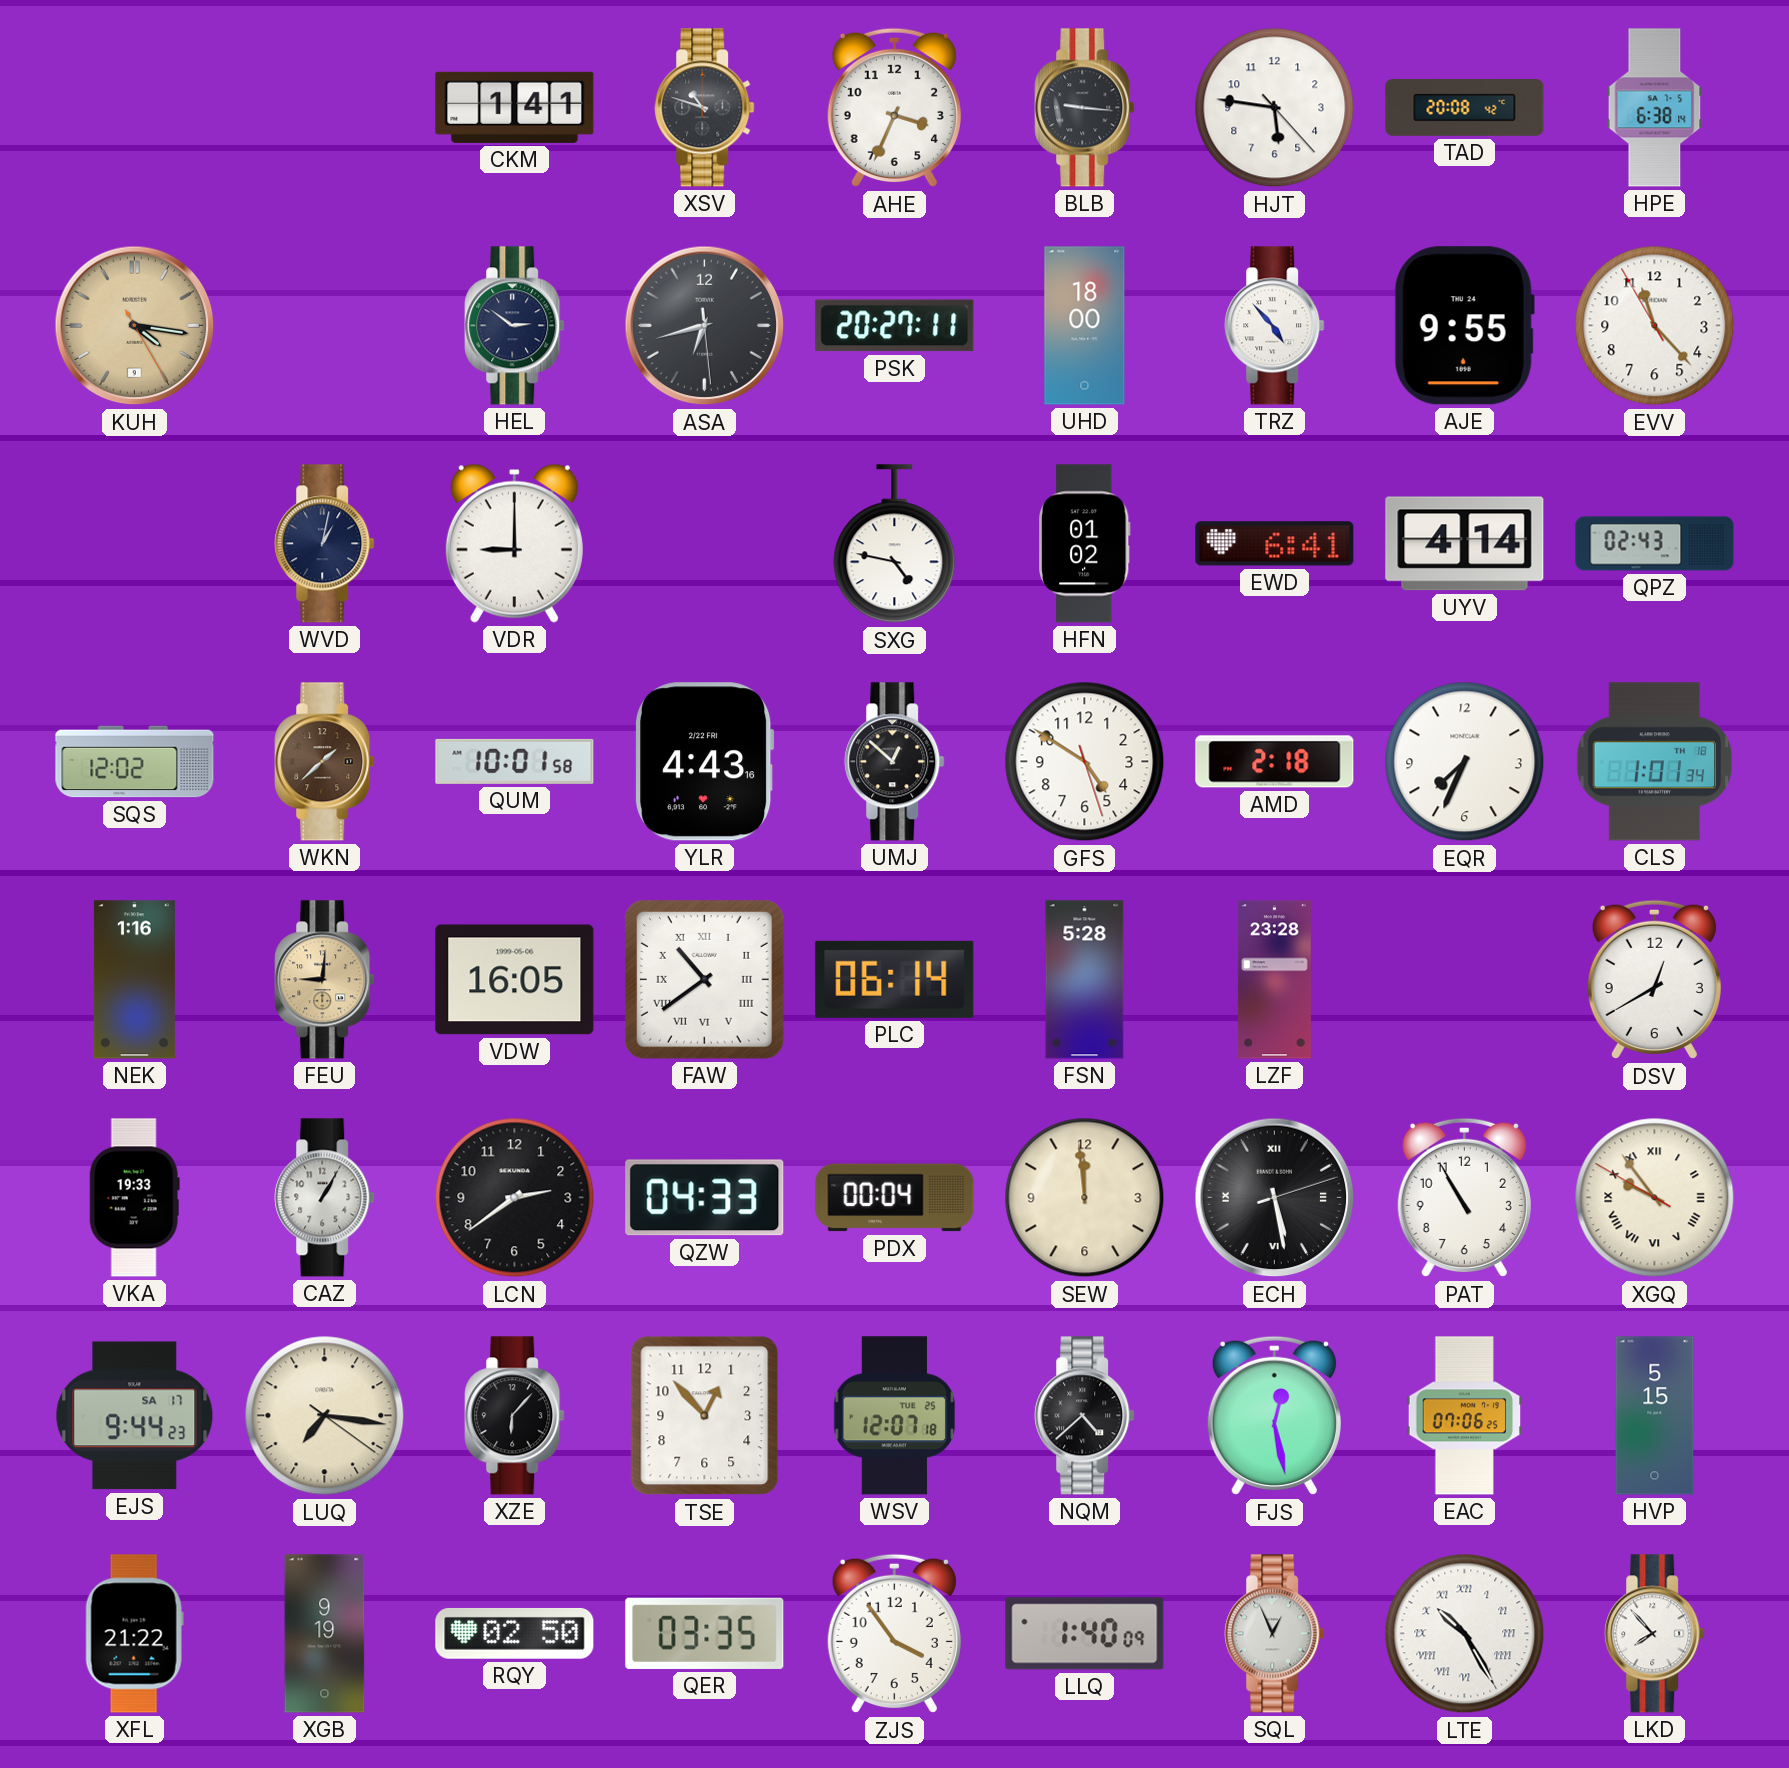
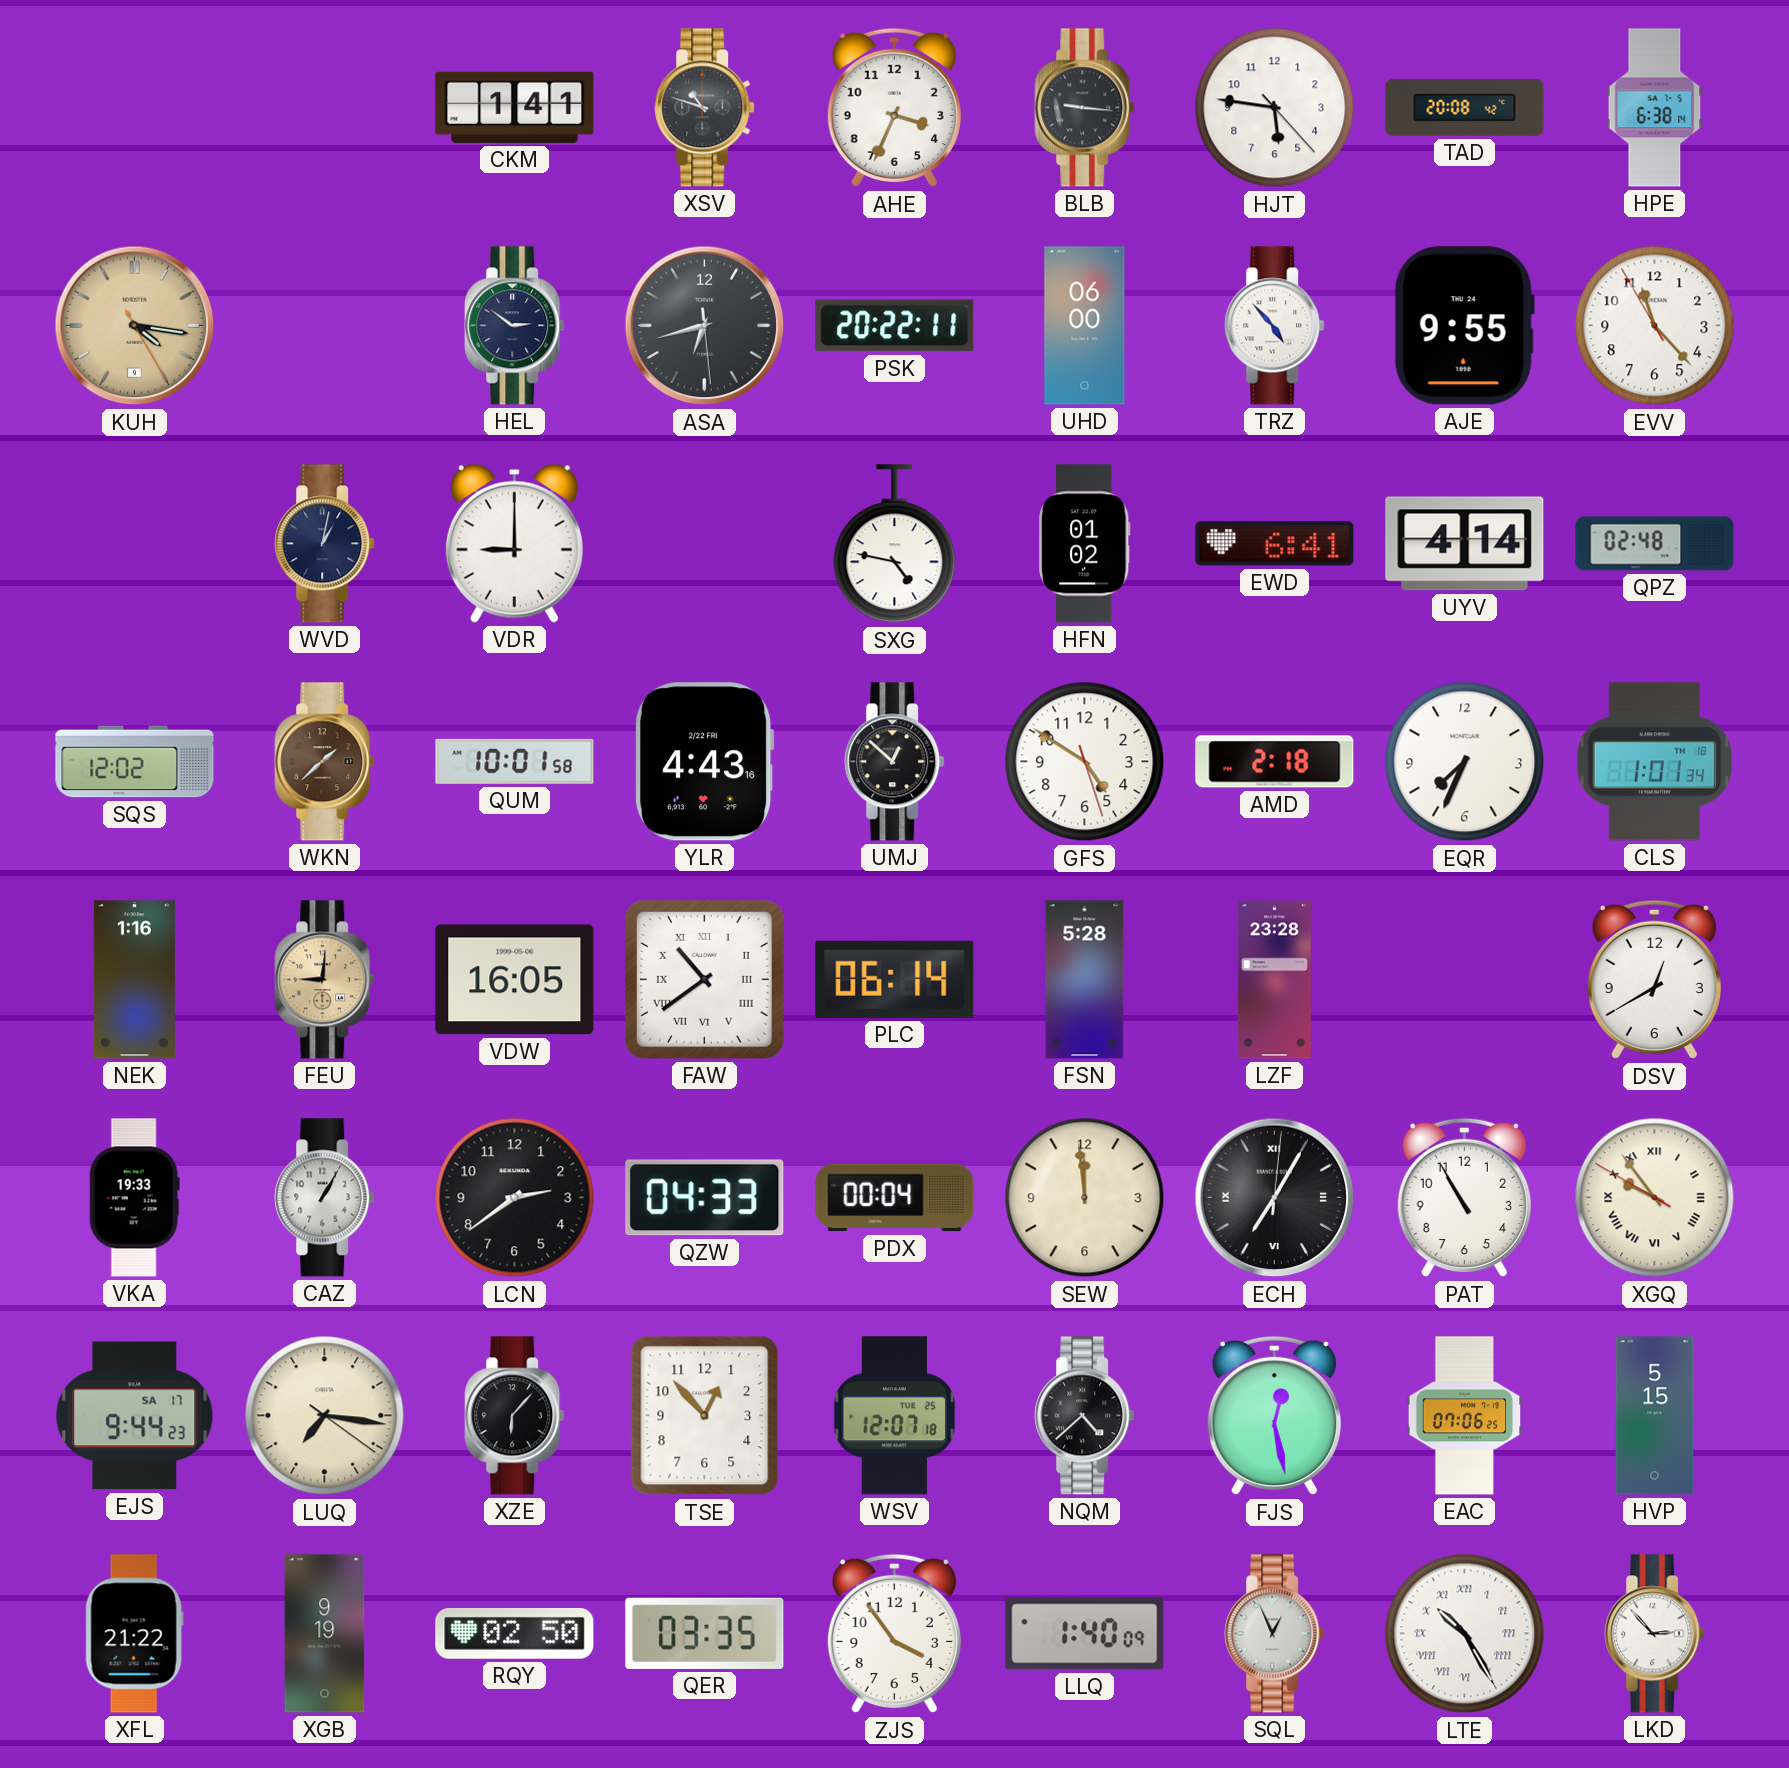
PSK: 20:27 -> 20:22
UHD: 18:00 -> 06:00
QPZ: 02:43 -> 02:48
ECH: 5:28 -> 7:05
LKD: 7:53 -> 2:53
